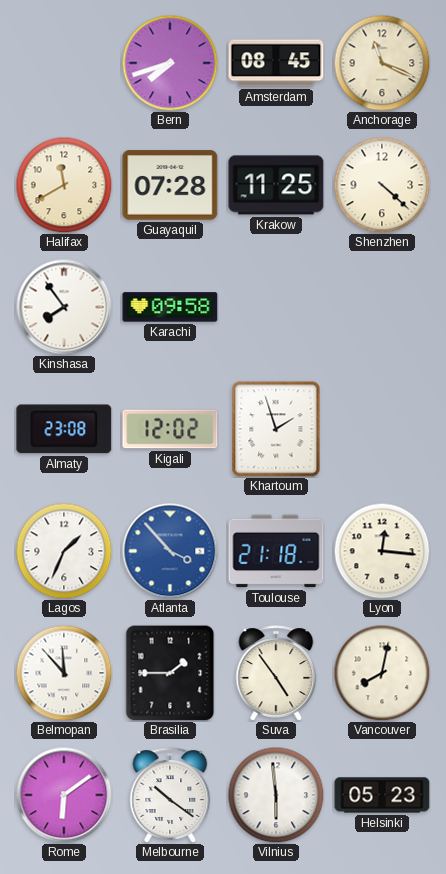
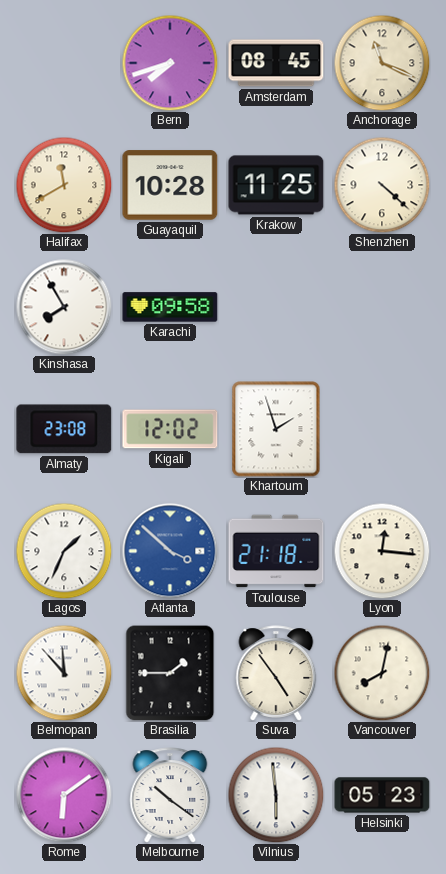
Guayaquil: 07:28 -> 10:28
Kinshasa: 7:54 -> 7:55
Atlanta: 3:53 -> 3:52
